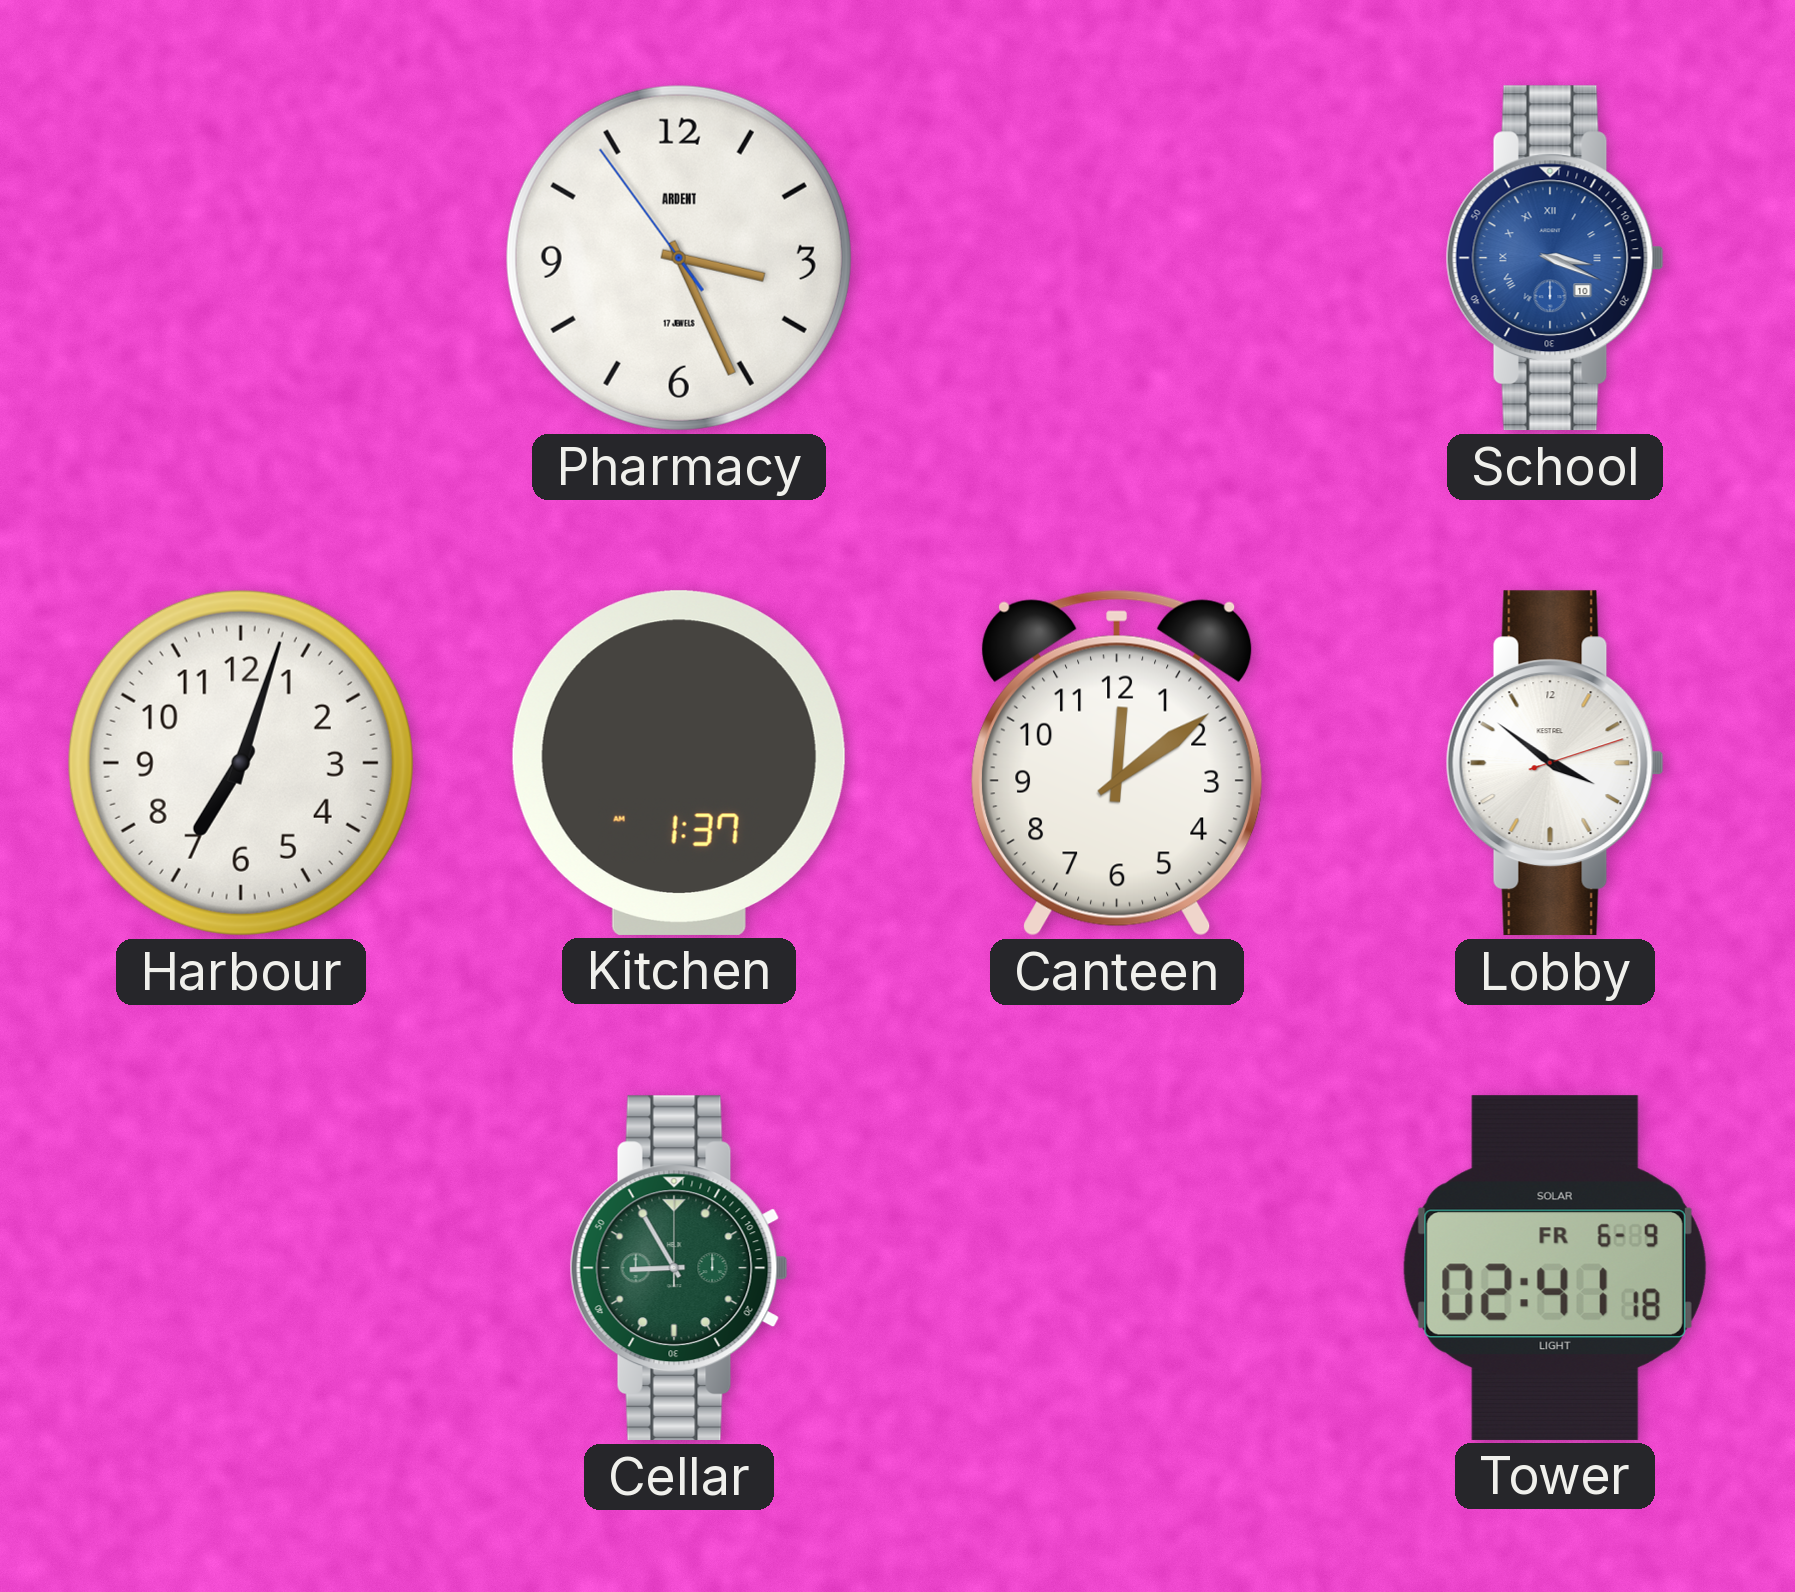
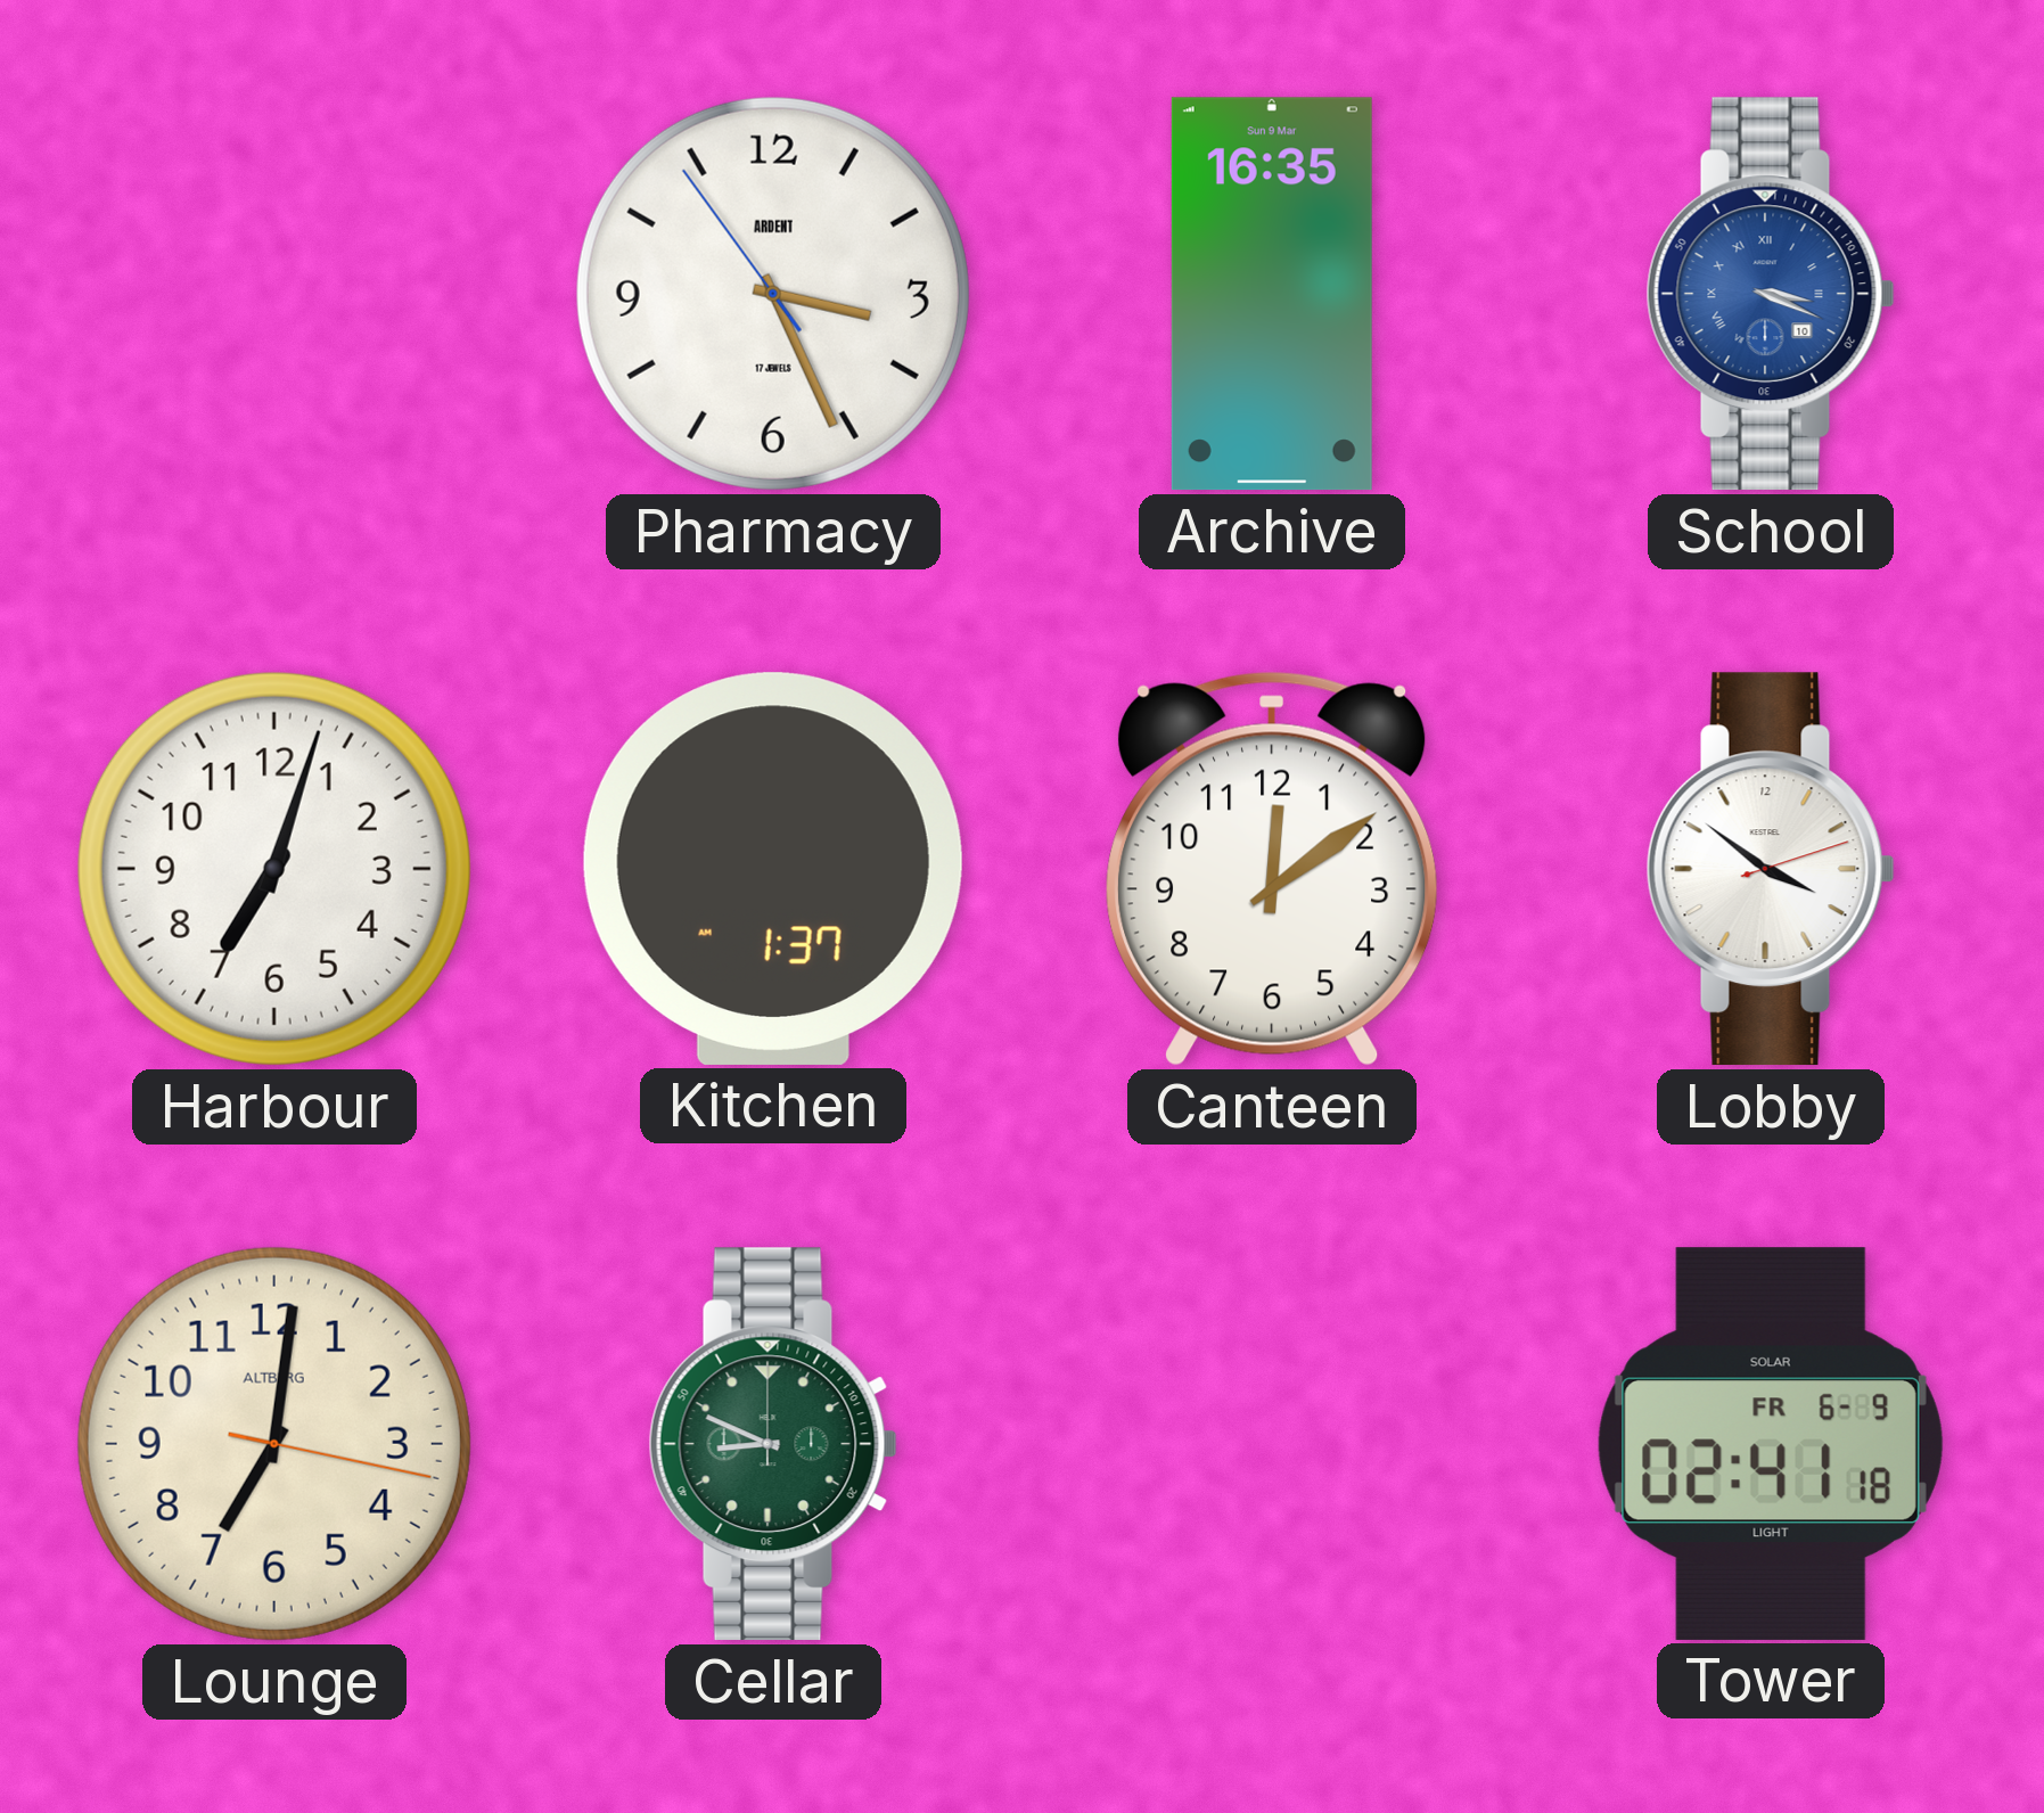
Archive: none -> 16:35
Lounge: none -> 7:01
Cellar: 8:55 -> 8:49
